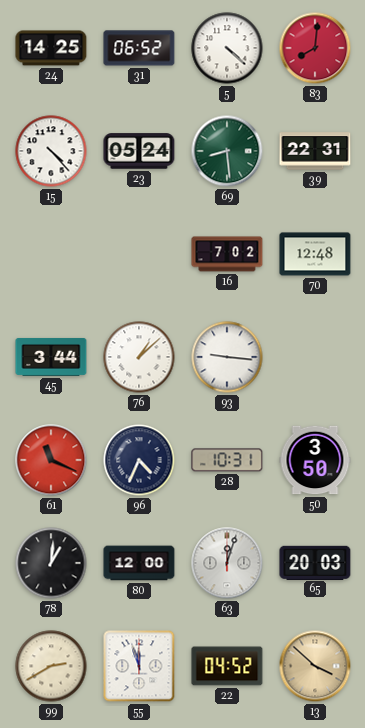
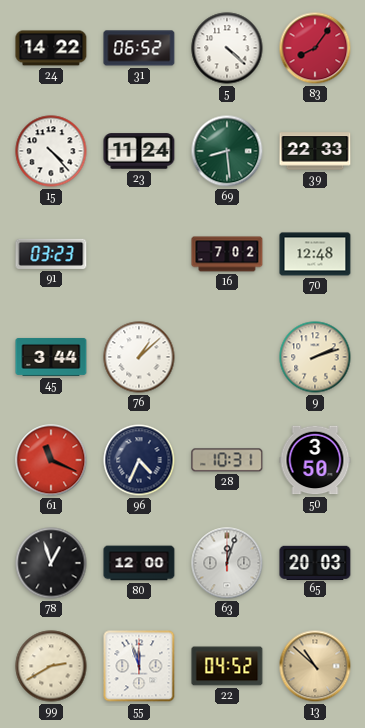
24: 14:25 -> 14:22
83: 8:01 -> 8:06
23: 05:24 -> 11:24
39: 22:31 -> 22:33
91: none -> 03:23
93: 9:16 -> none
9: none -> 2:12
78: 1:01 -> 12:57
13: 3:52 -> 10:52
